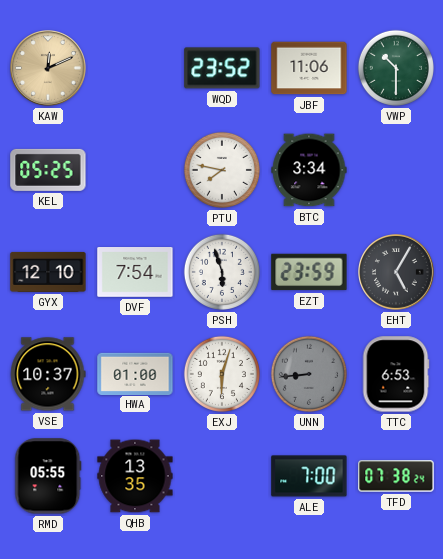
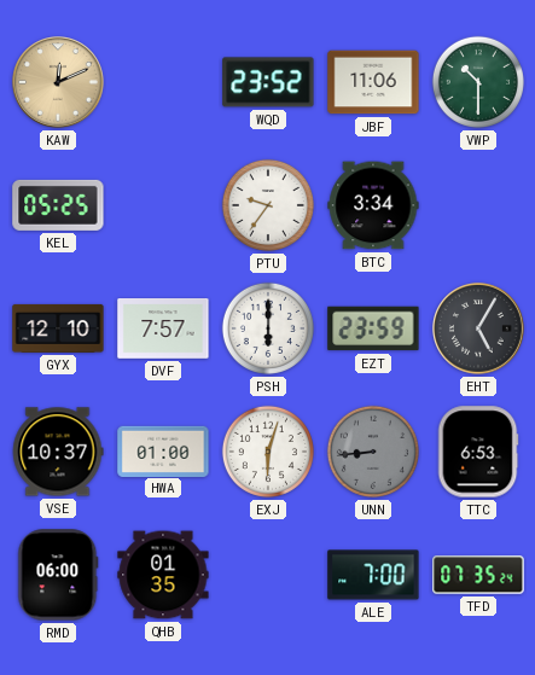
PTU: 7:47 -> 9:36
DVF: 7:54 -> 7:57
PSH: 5:57 -> 6:00
RMD: 05:55 -> 06:00
QHB: 13:35 -> 01:35
TFD: 07:38 -> 07:35
